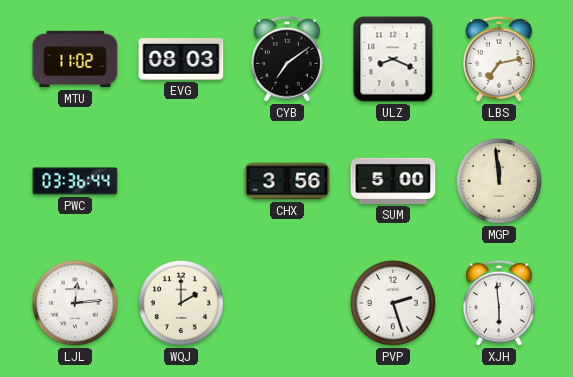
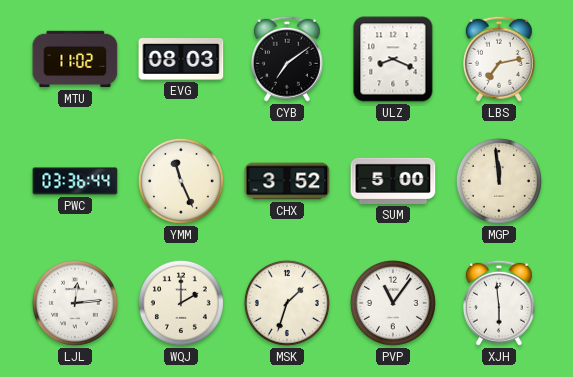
YMM: none -> 11:26
CHX: 3:56 -> 3:52
MSK: none -> 1:33
PVP: 2:27 -> 11:06
